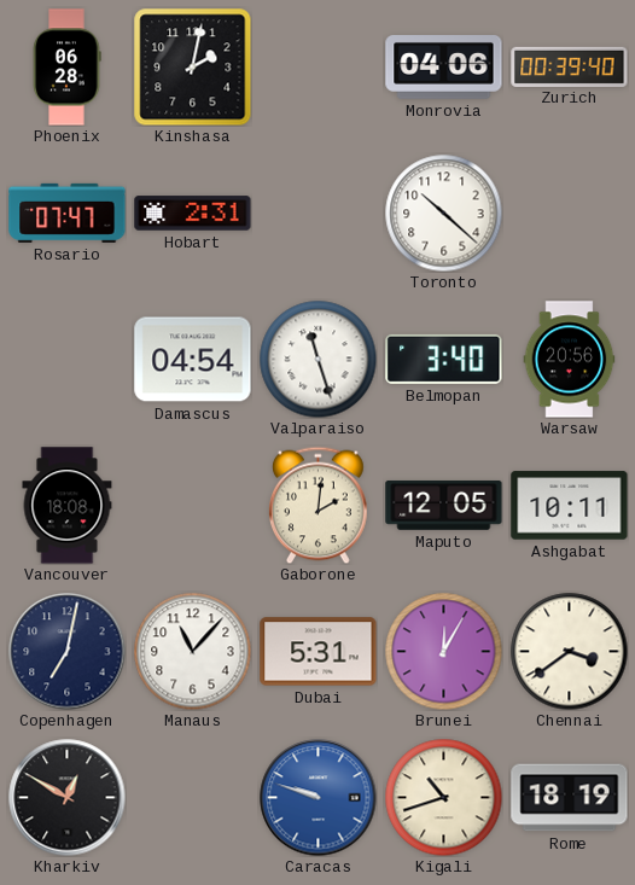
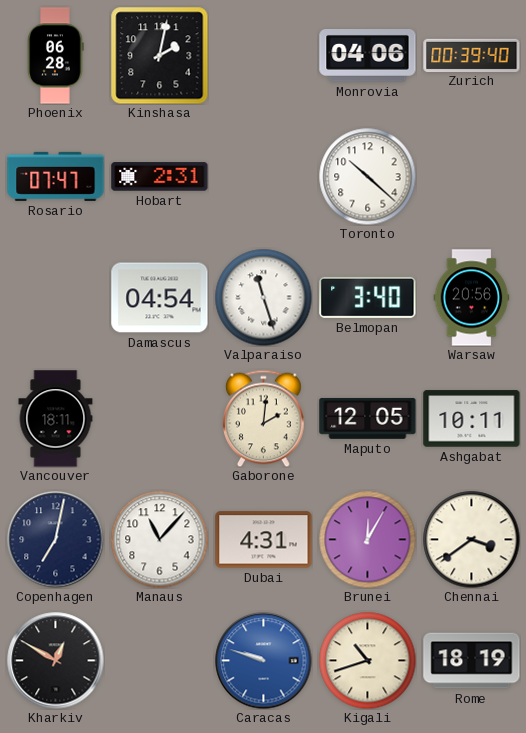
Vancouver: 18:08 -> 18:11
Dubai: 5:31 -> 4:31
